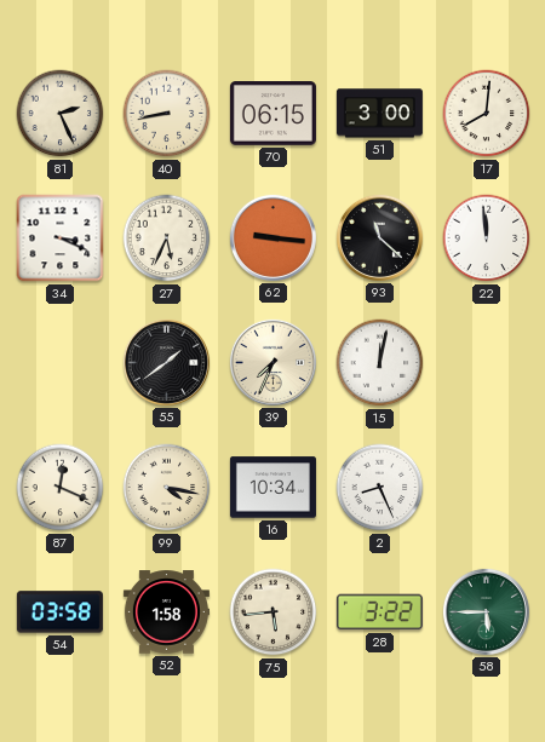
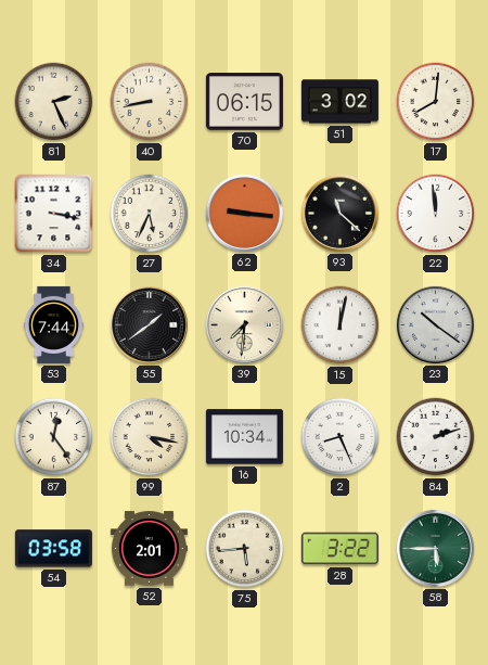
51: 3:00 -> 3:02
34: 3:19 -> 3:17
53: none -> 7:44
39: 7:34 -> 7:31
23: none -> 10:21
87: 12:19 -> 12:24
84: none -> 2:12
52: 1:58 -> 2:01
